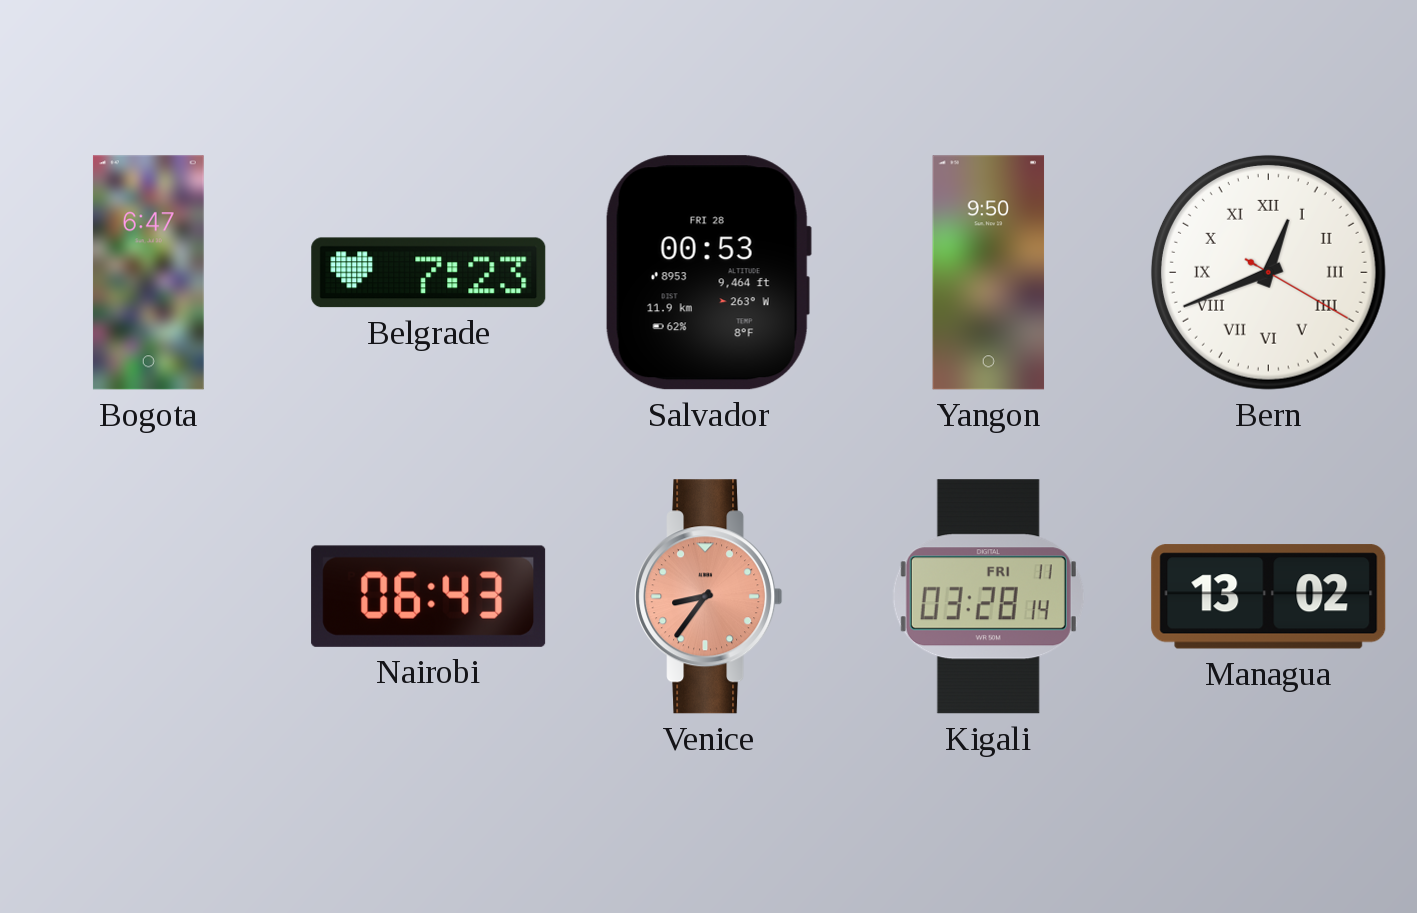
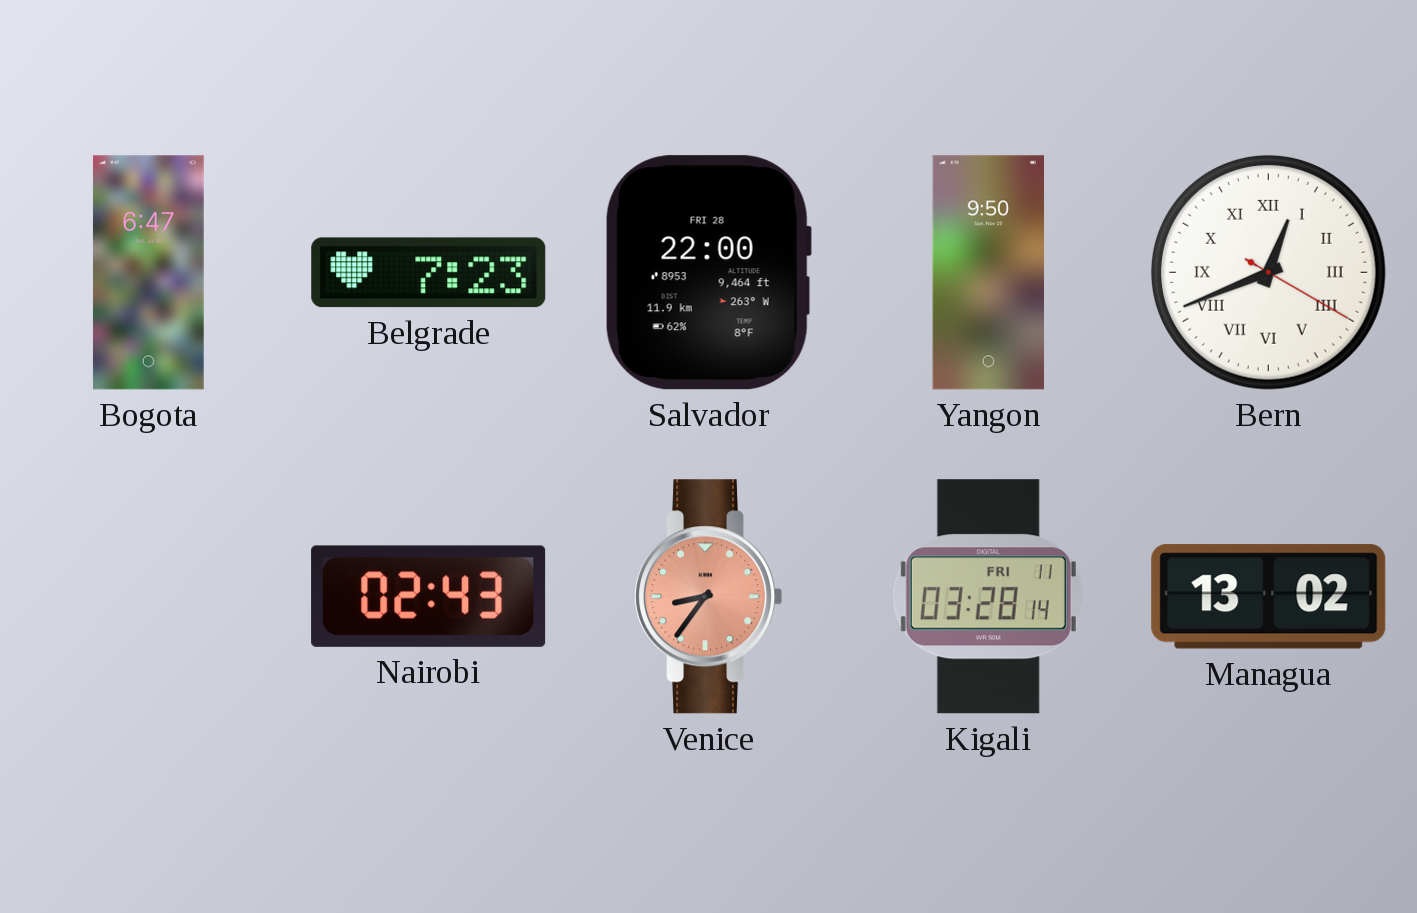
Salvador: 00:53 -> 22:00
Nairobi: 06:43 -> 02:43
